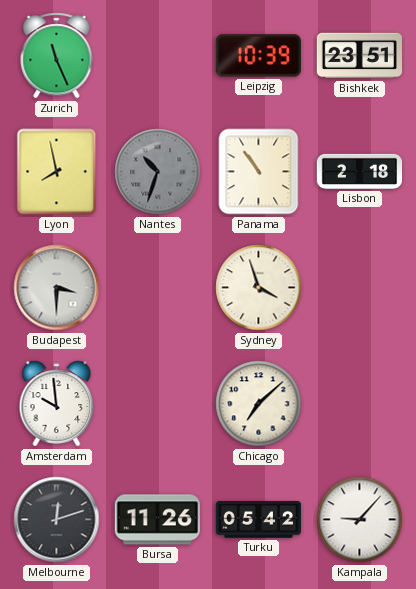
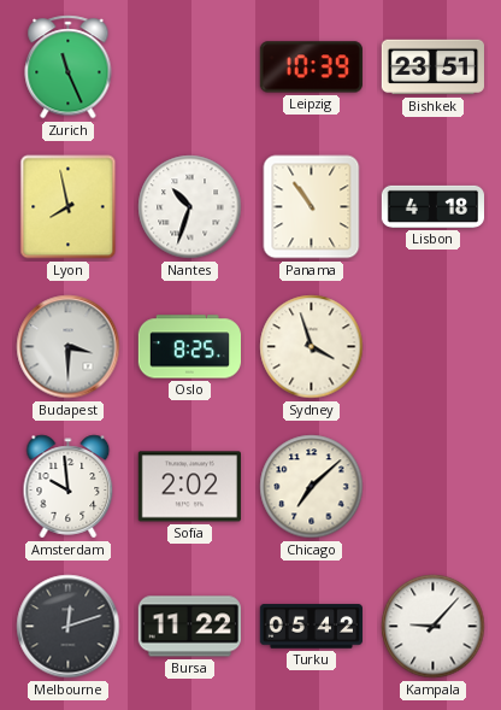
Nantes dial: grey -> white
Lisbon: 2:18 -> 4:18
Oslo: none -> 8:25
Sofia: none -> 2:02
Bursa: 11:26 -> 11:22
